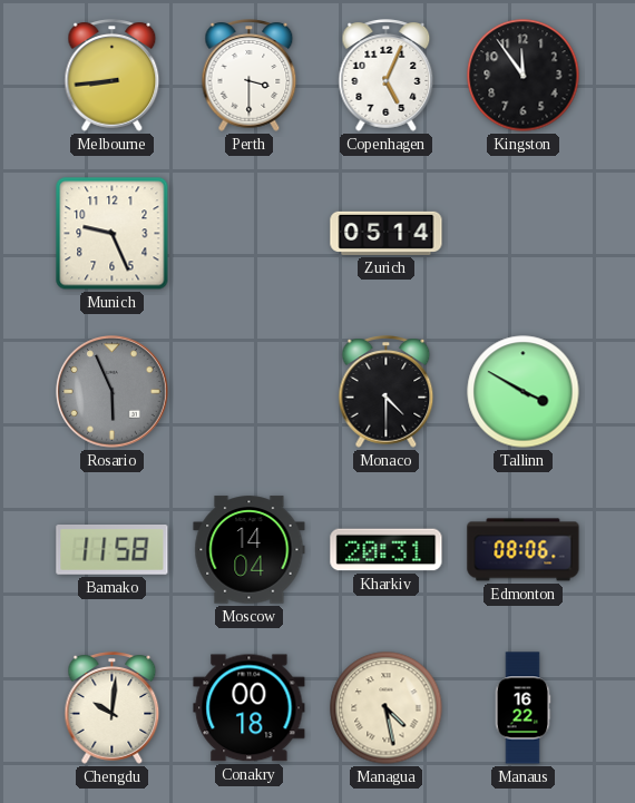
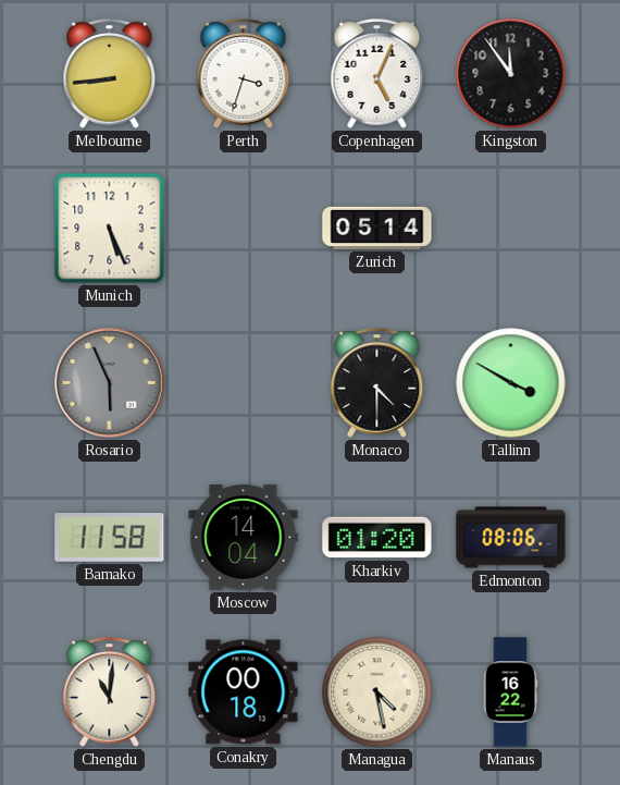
Perth: 3:30 -> 3:33
Munich: 9:26 -> 5:26
Kharkiv: 20:31 -> 01:20
Chengdu: 10:01 -> 11:01
